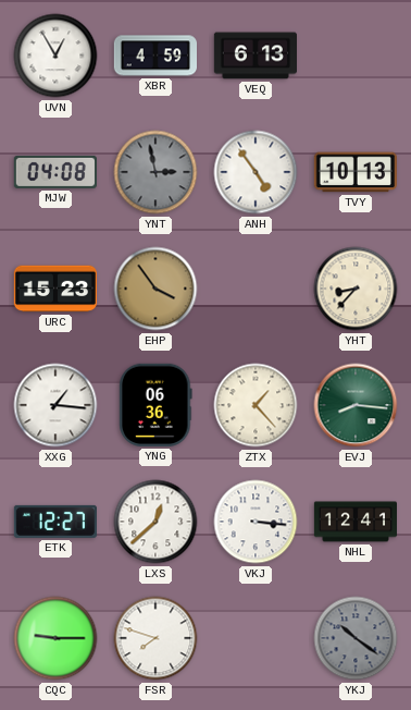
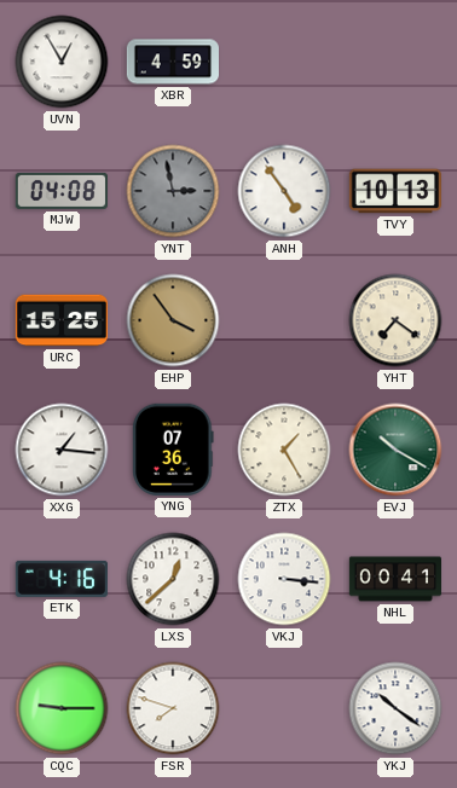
VEQ: 6:13 -> none
URC: 15:23 -> 15:25
YHT: 8:37 -> 7:21
YNG: 06:36 -> 07:36
ZTX: 1:23 -> 1:25
EVJ: 8:16 -> 10:20
ETK: 12:27 -> 4:16
NHL: 12:41 -> 00:41
YKJ dial: grey -> white
